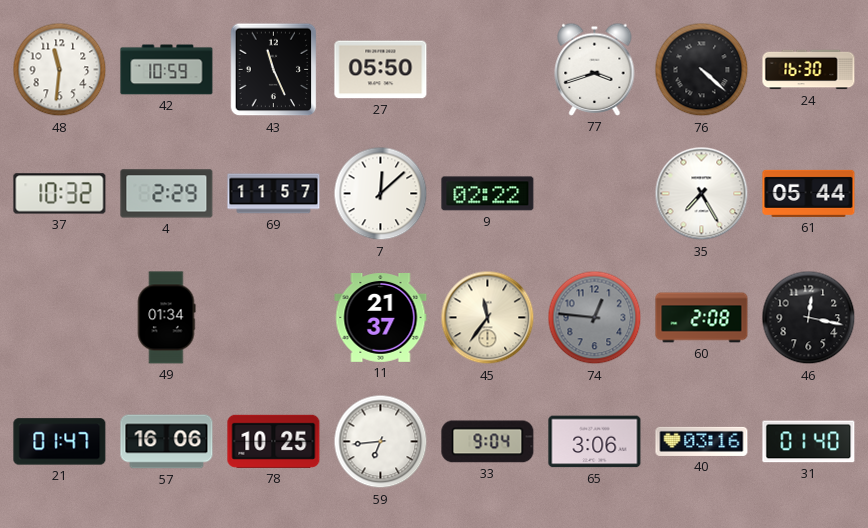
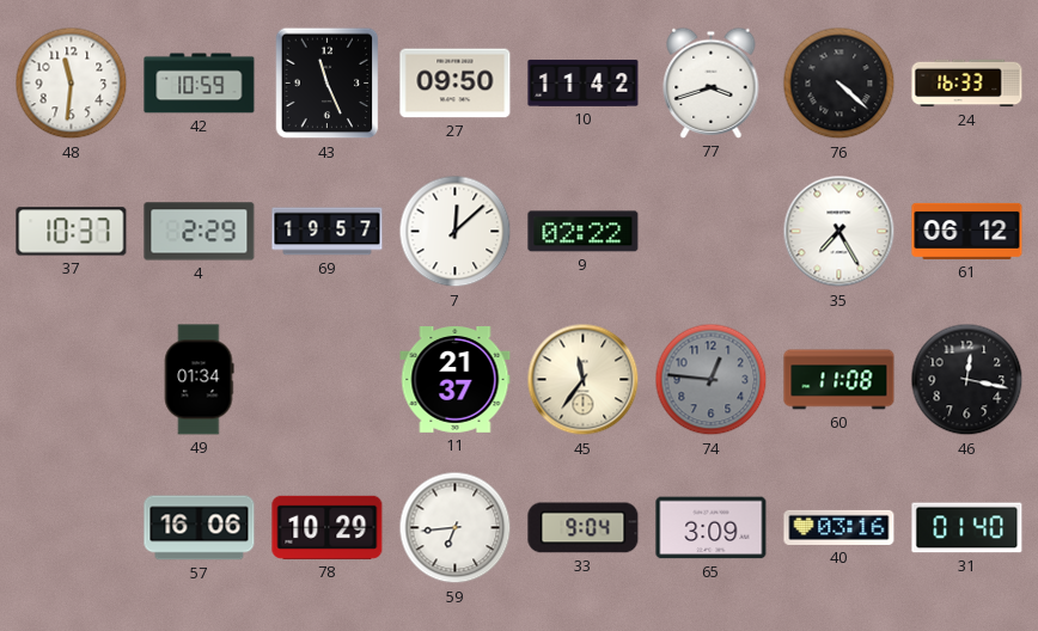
27: 05:50 -> 09:50
10: none -> 11:42
24: 16:30 -> 16:33
37: 10:32 -> 10:37
69: 11:57 -> 19:57
61: 05:44 -> 06:12
60: 2:08 -> 11:08
21: 01:47 -> none
78: 10:25 -> 10:29
65: 3:06 -> 3:09
